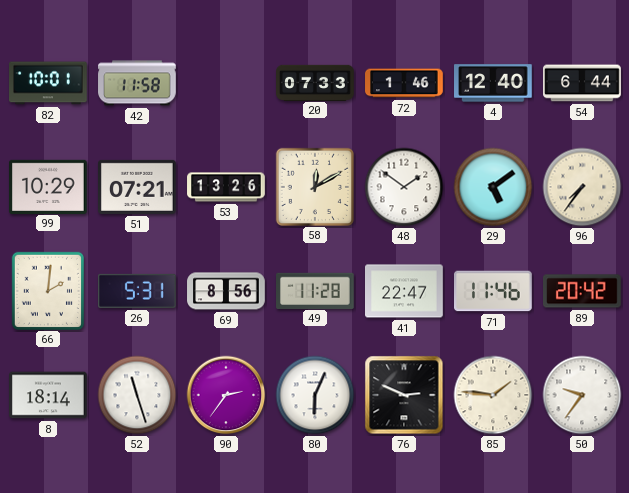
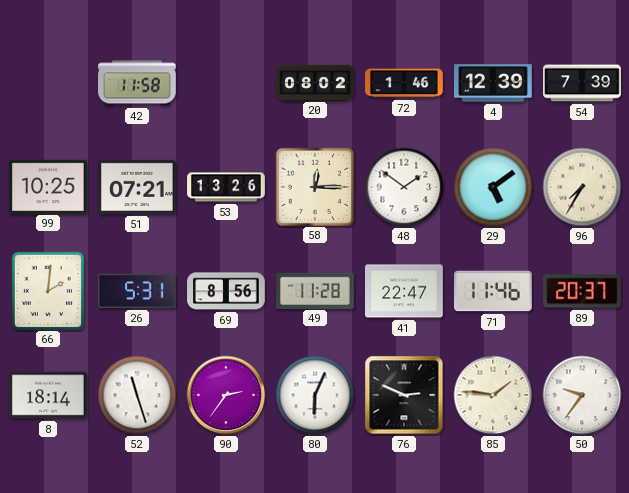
82: 10:01 -> none
20: 07:33 -> 08:02
4: 12:40 -> 12:39
54: 6:44 -> 7:39
99: 10:29 -> 10:25
58: 12:10 -> 12:15
96: 7:36 -> 7:35
89: 20:42 -> 20:37
